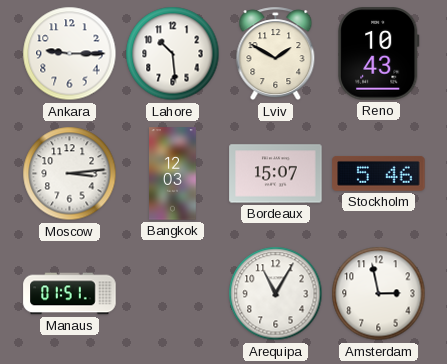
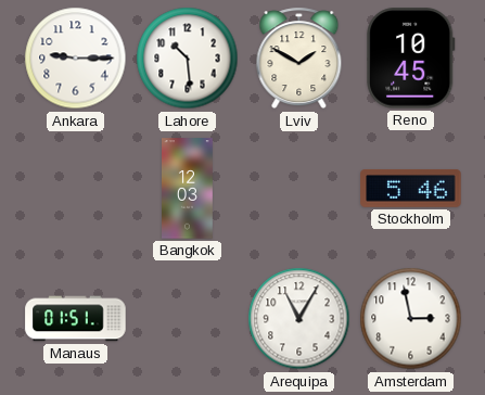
Reno: 10:43 -> 10:45
Moscow: 3:14 -> none
Bordeaux: 15:07 -> none
